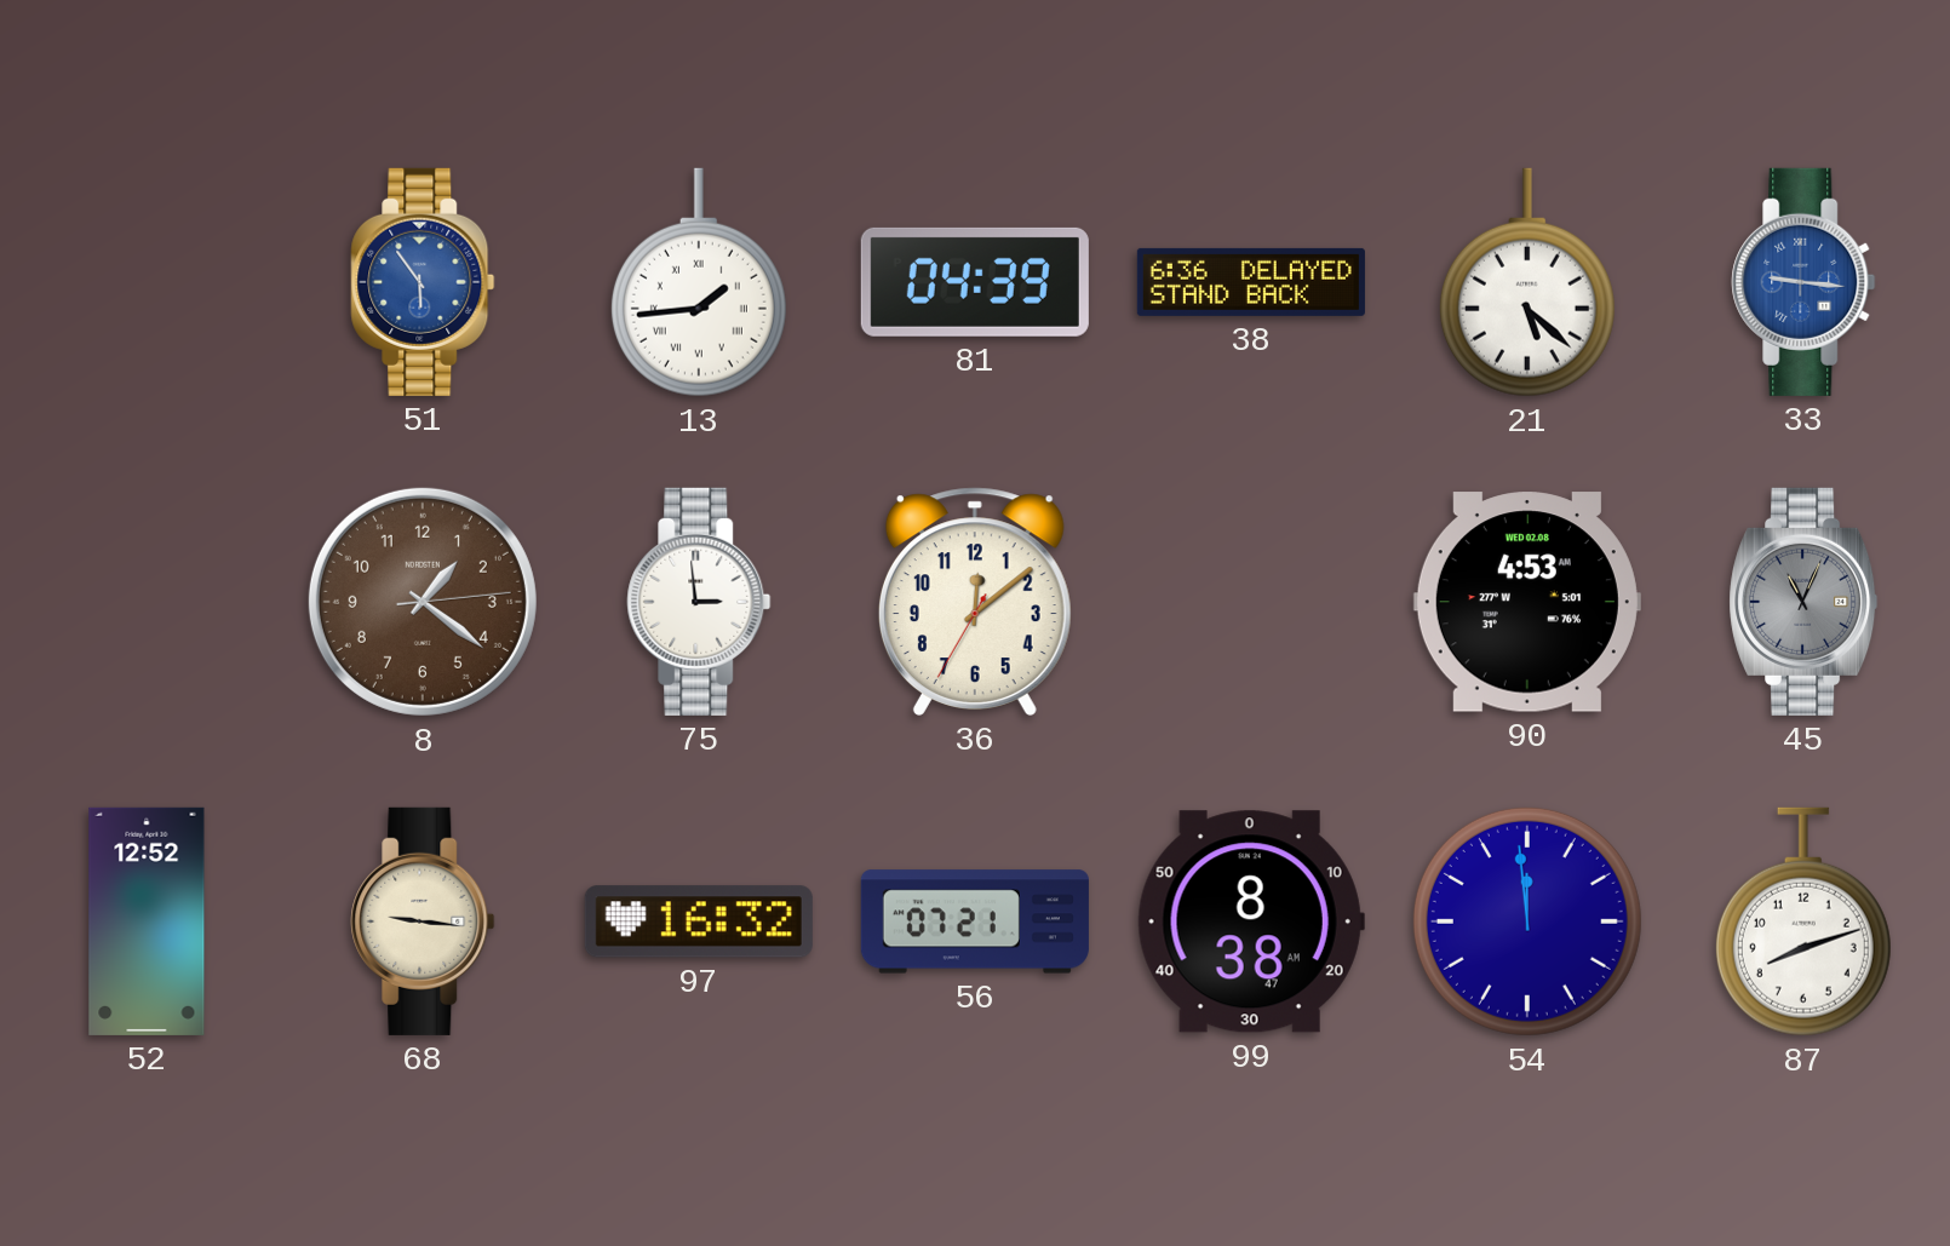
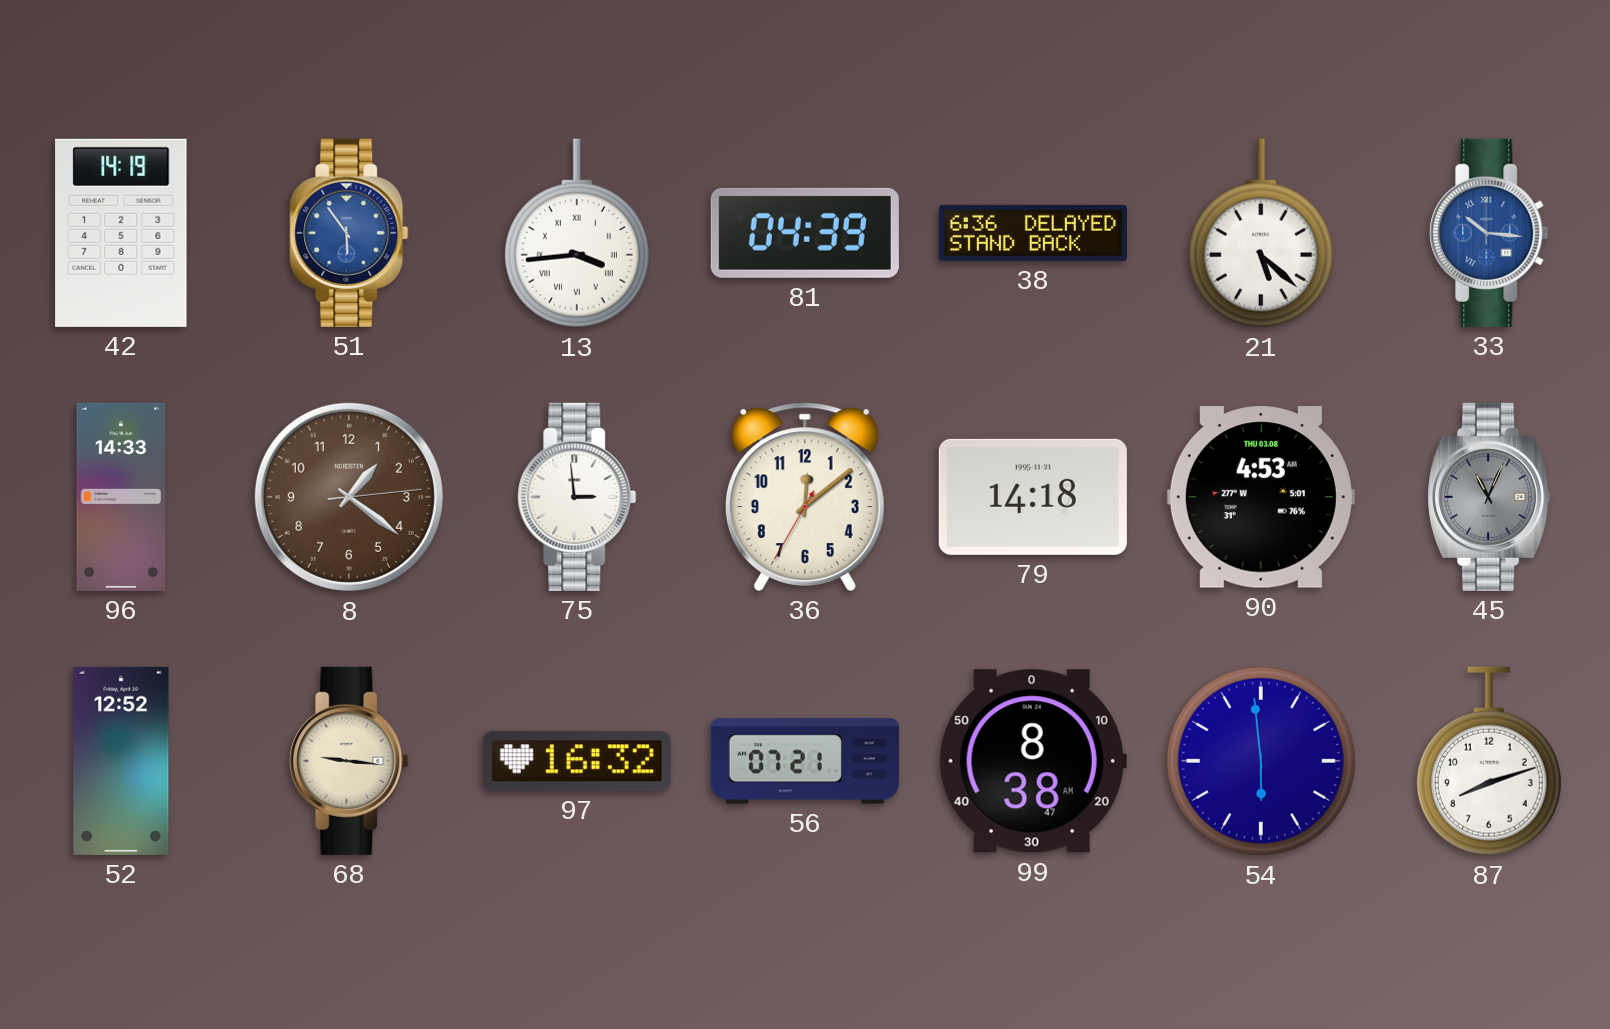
42: none -> 14:19
13: 1:44 -> 3:44
33: 9:16 -> 10:16
96: none -> 14:33
79: none -> 14:18
90 date: WED 02.08 -> THU 03.08
54: 11:59 -> 5:59
